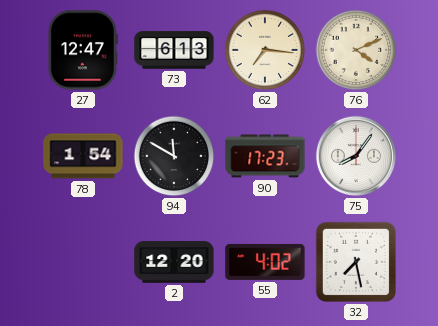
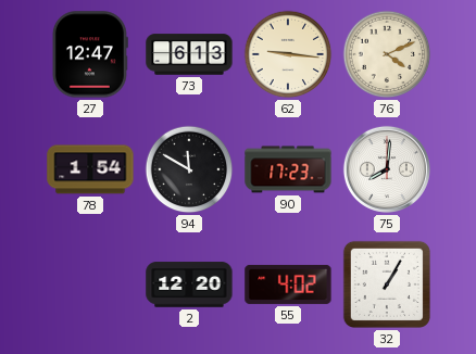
62: 7:16 -> 9:16
75: 8:06 -> 8:01
32: 7:28 -> 1:05
